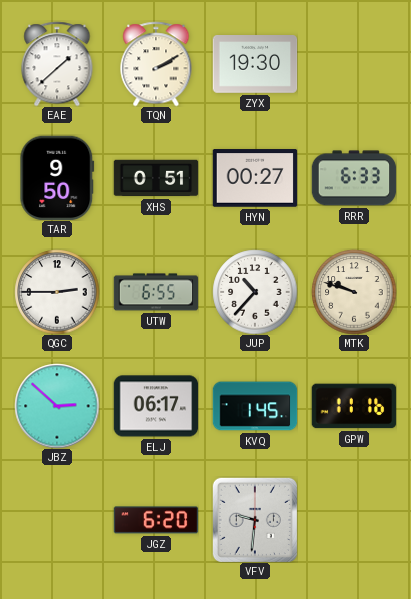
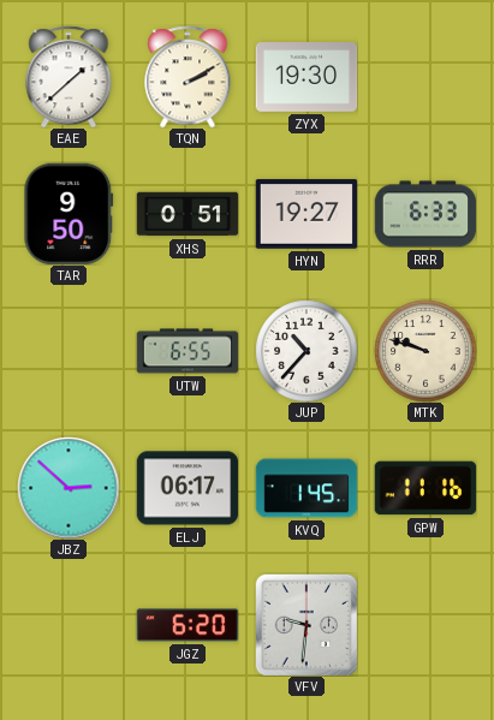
HYN: 00:27 -> 19:27
QGC: 2:45 -> none
